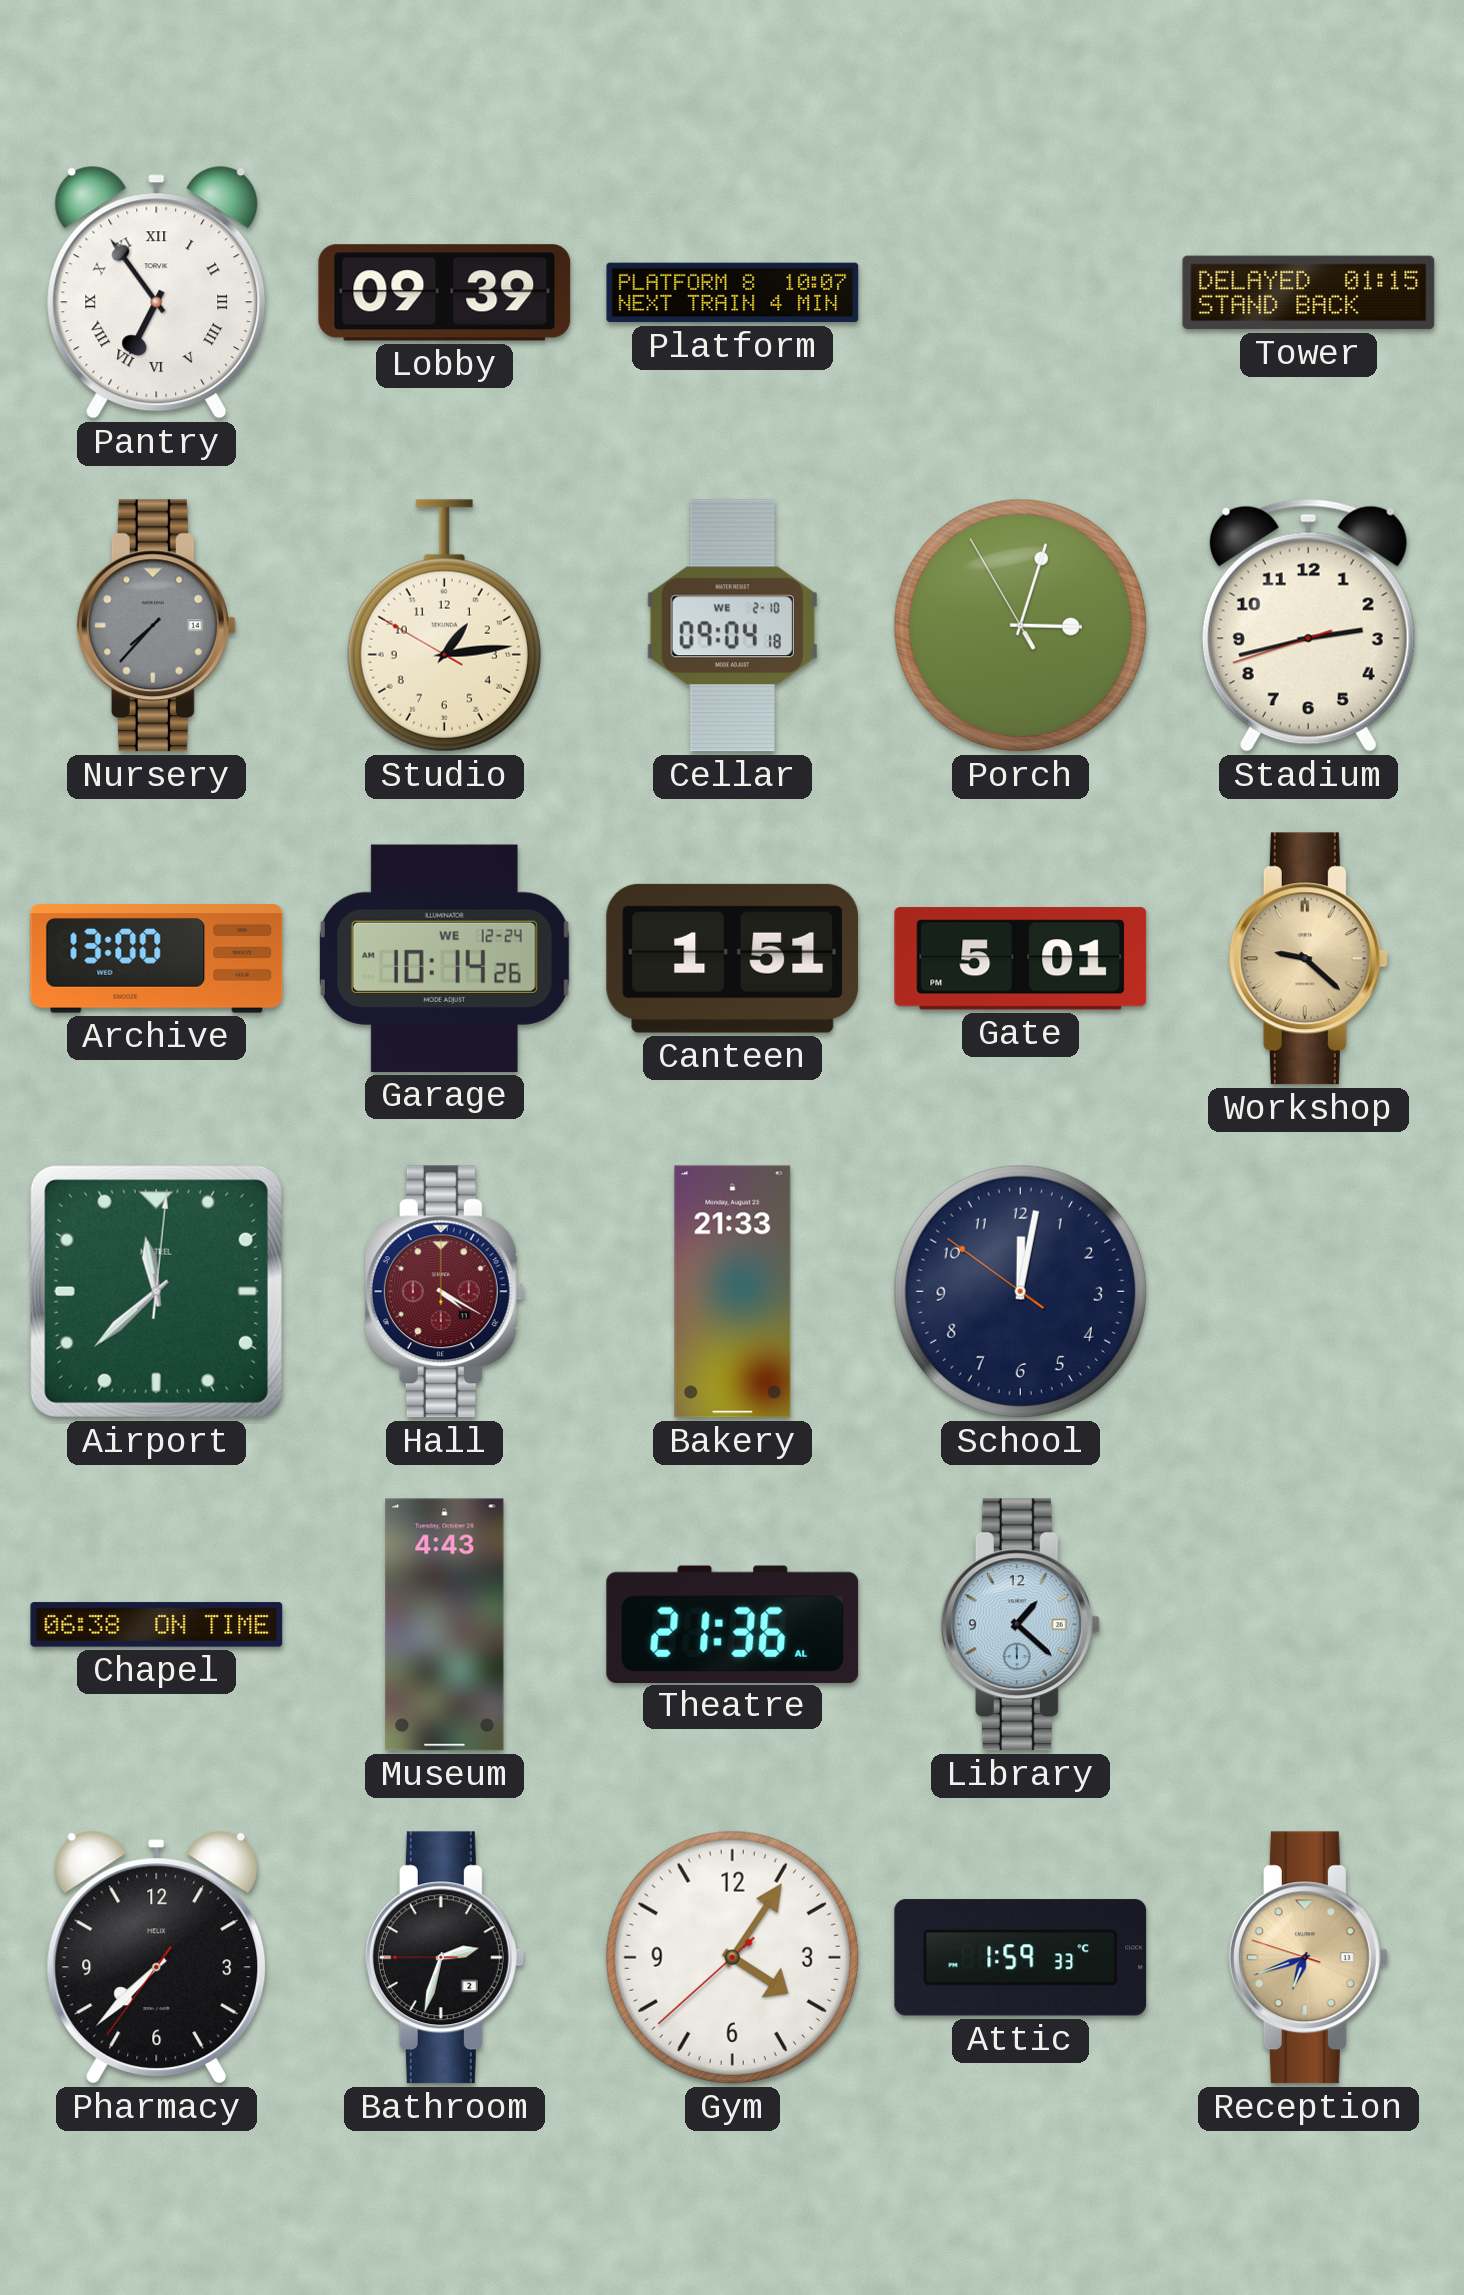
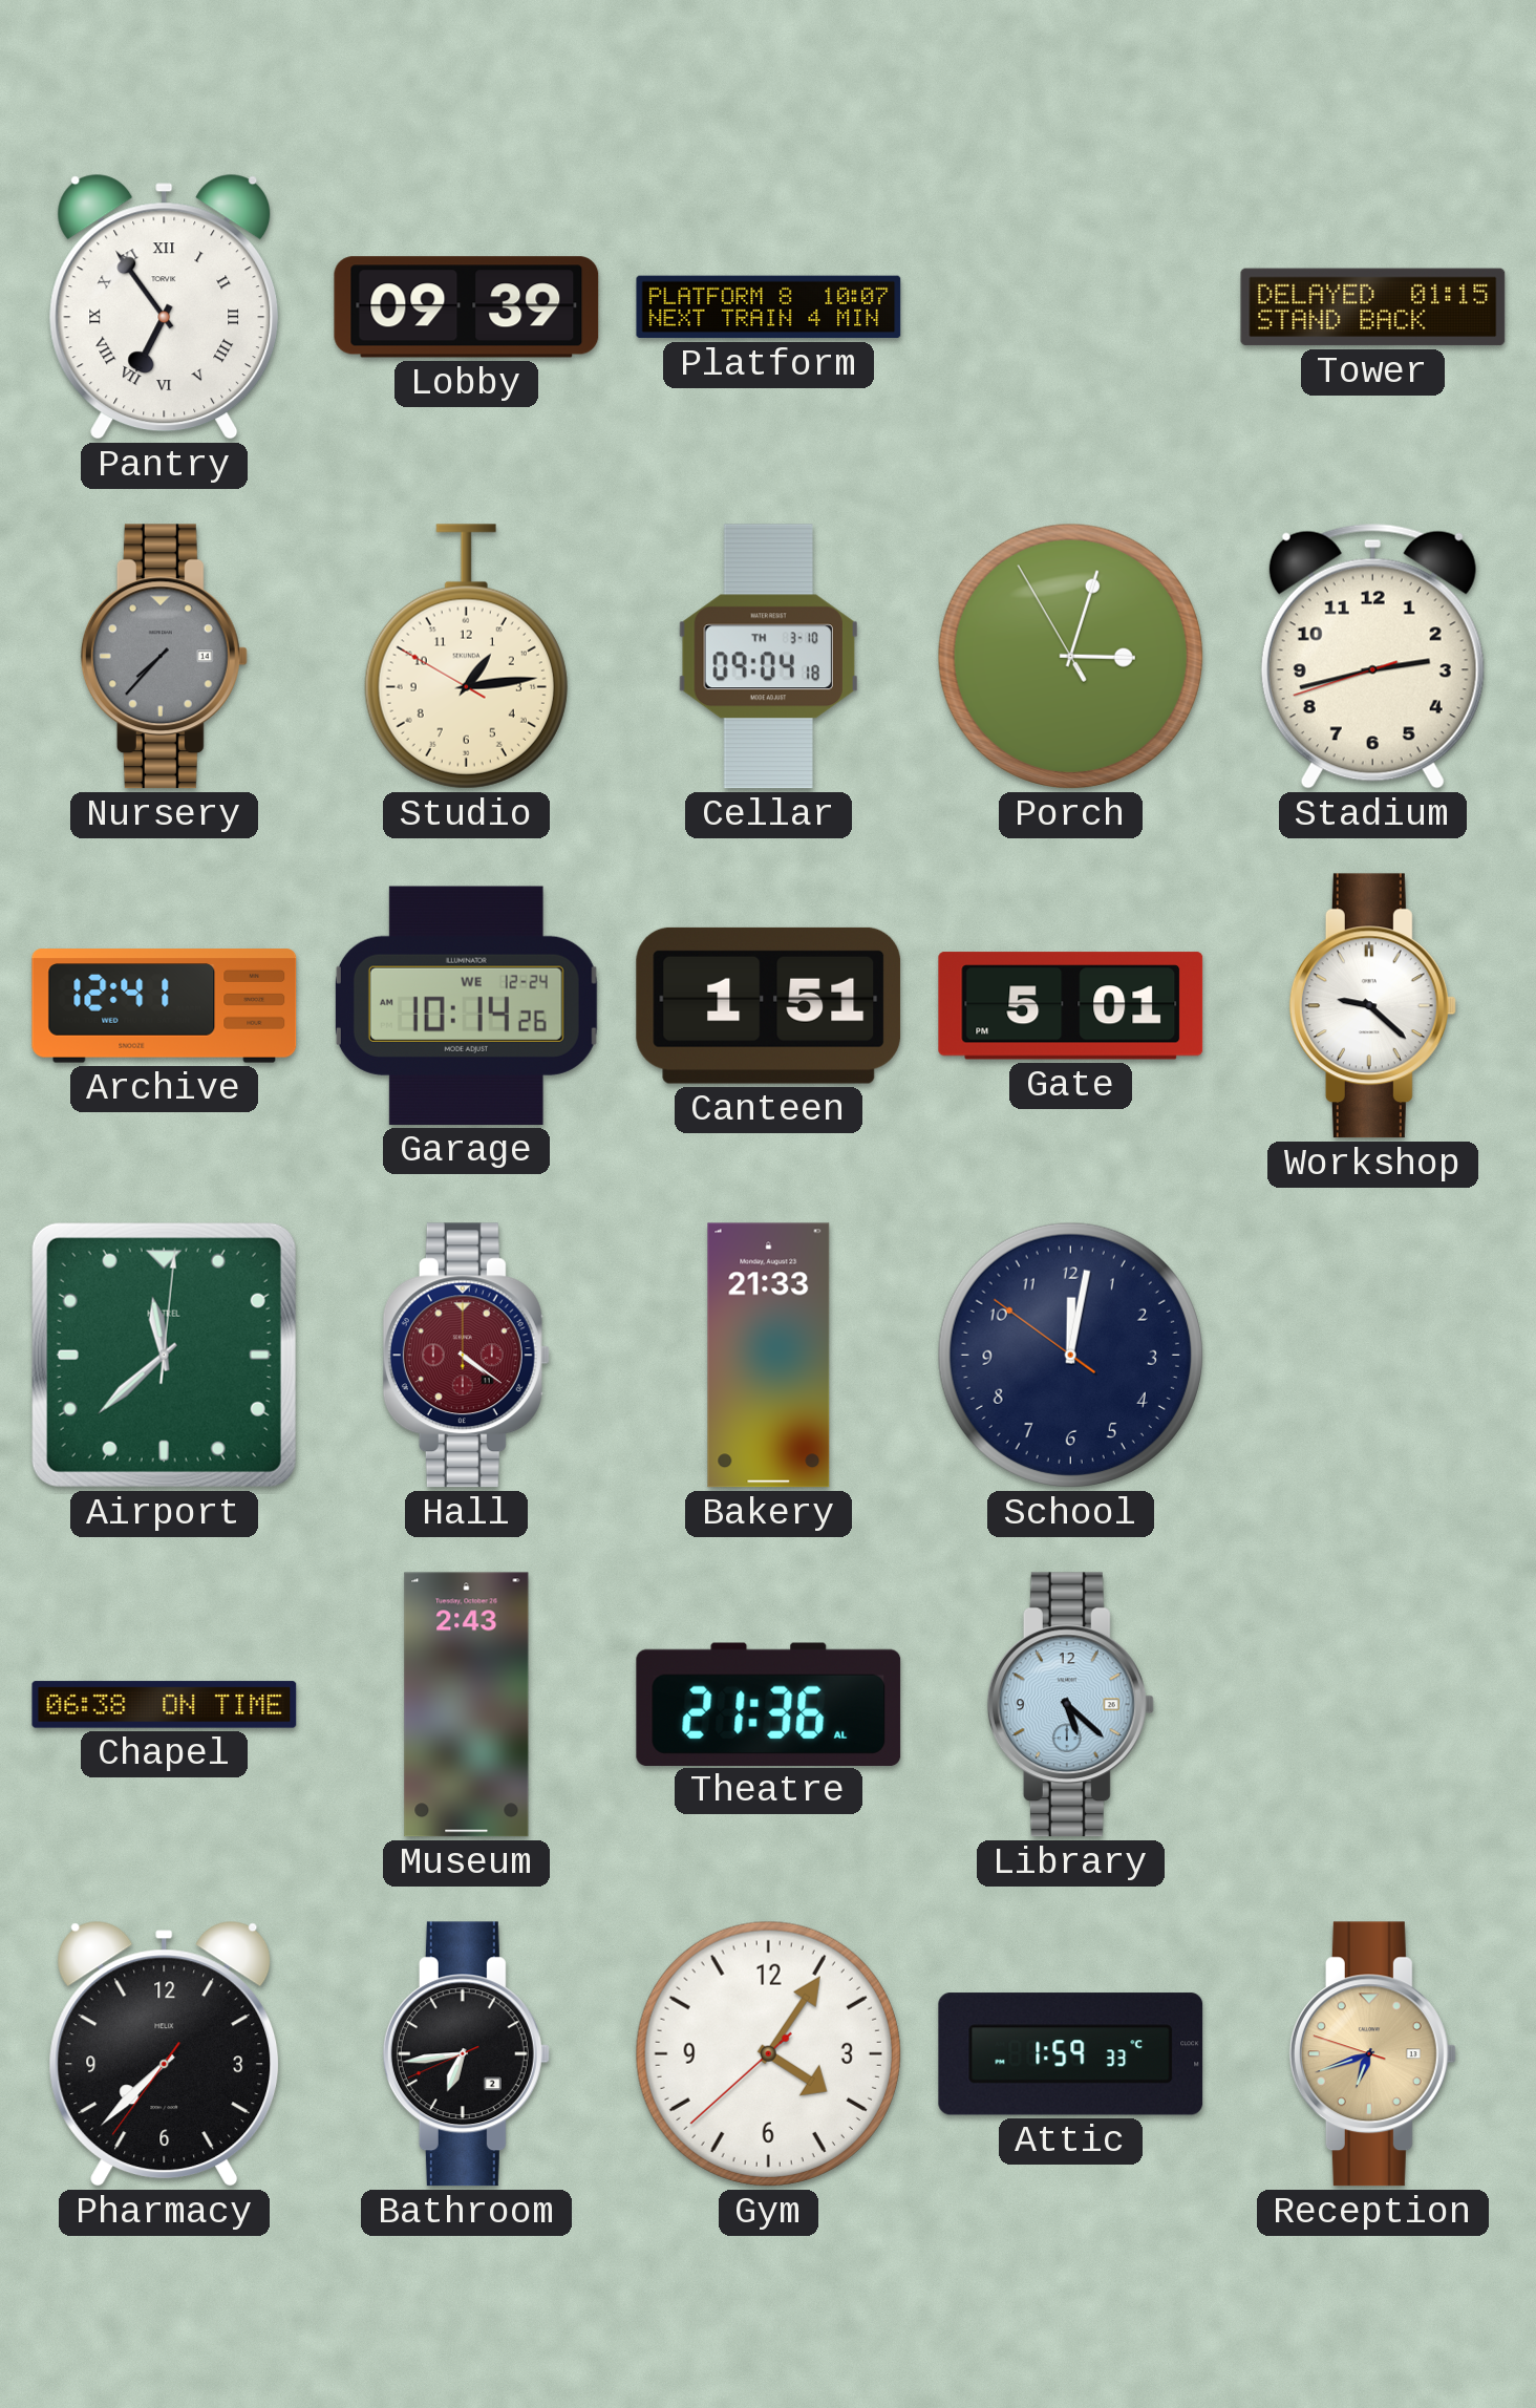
Cellar date: WE 2-10 -> TH 3-10
Archive: 13:00 -> 12:41
Workshop dial: champagne -> white
Hall: 4:20 -> 4:21
Museum: 4:43 -> 2:43
Library: 1:22 -> 5:22
Bathroom: 2:32 -> 6:43
